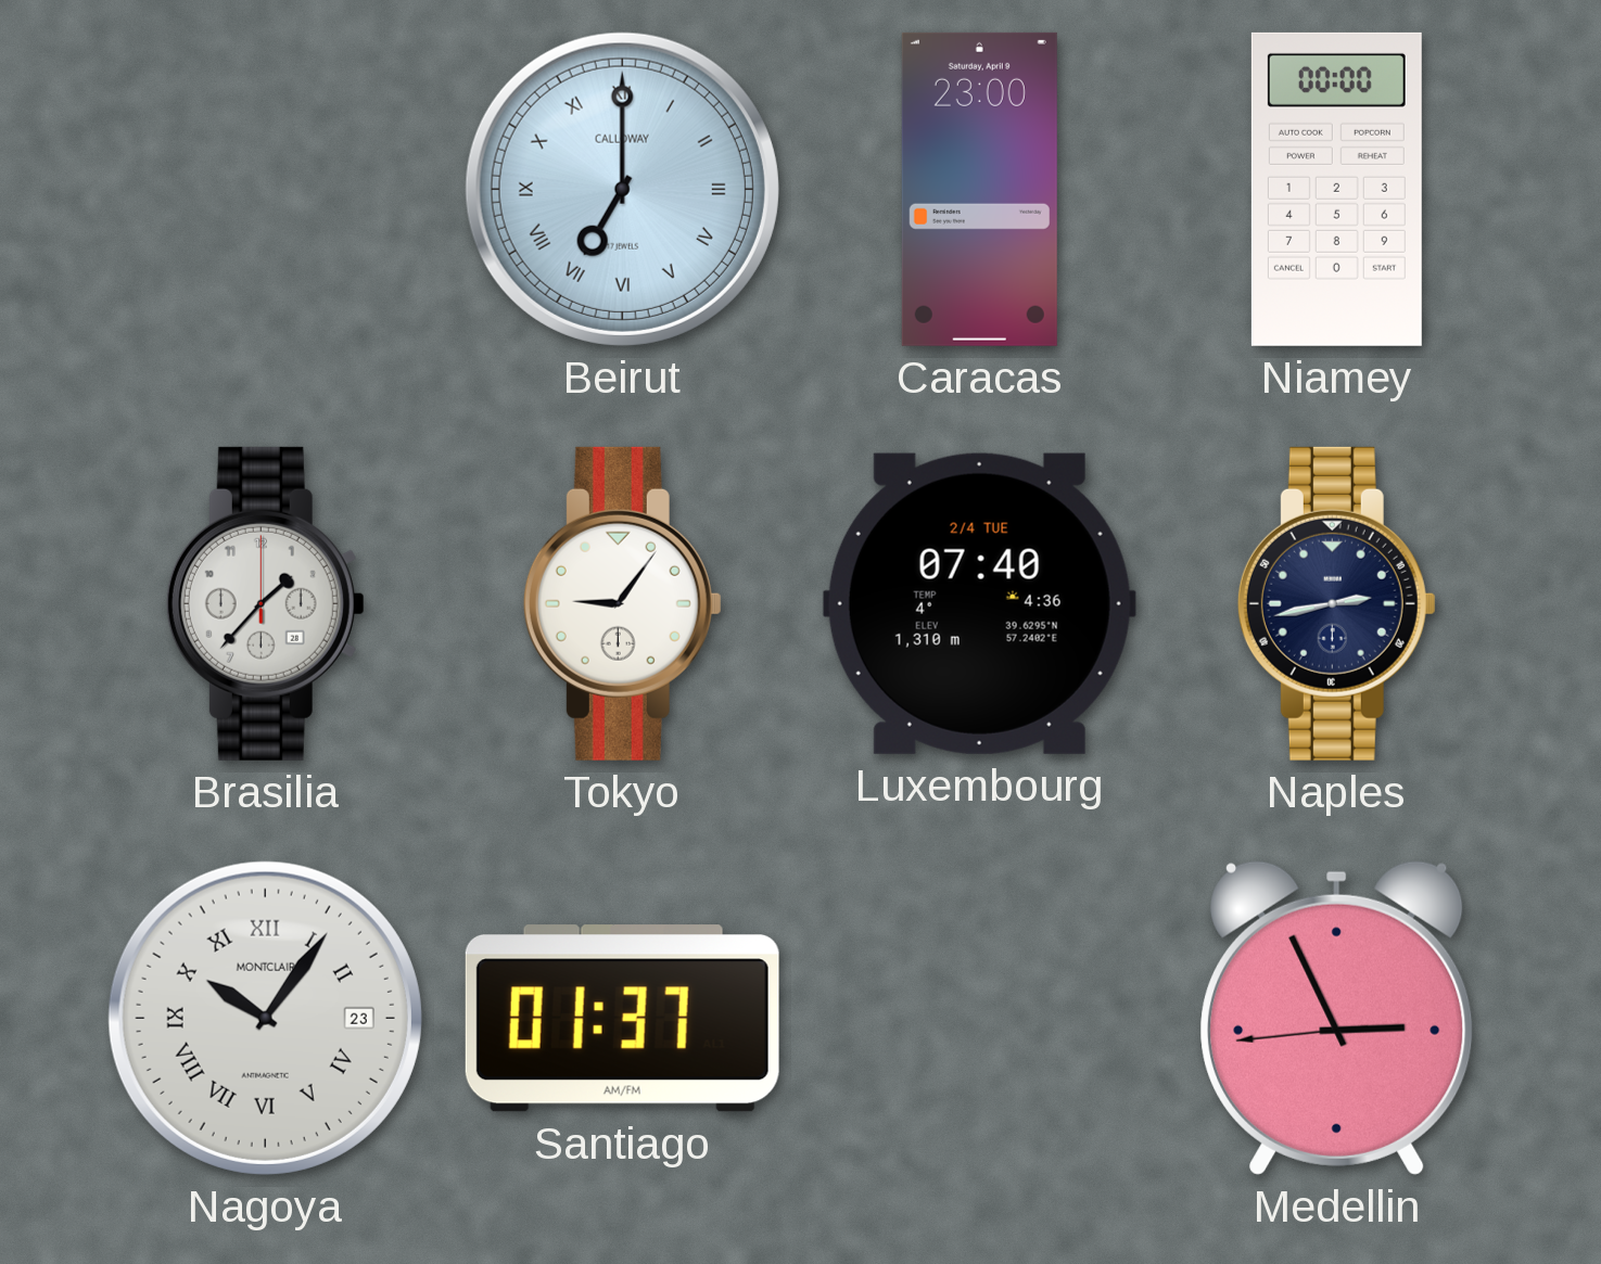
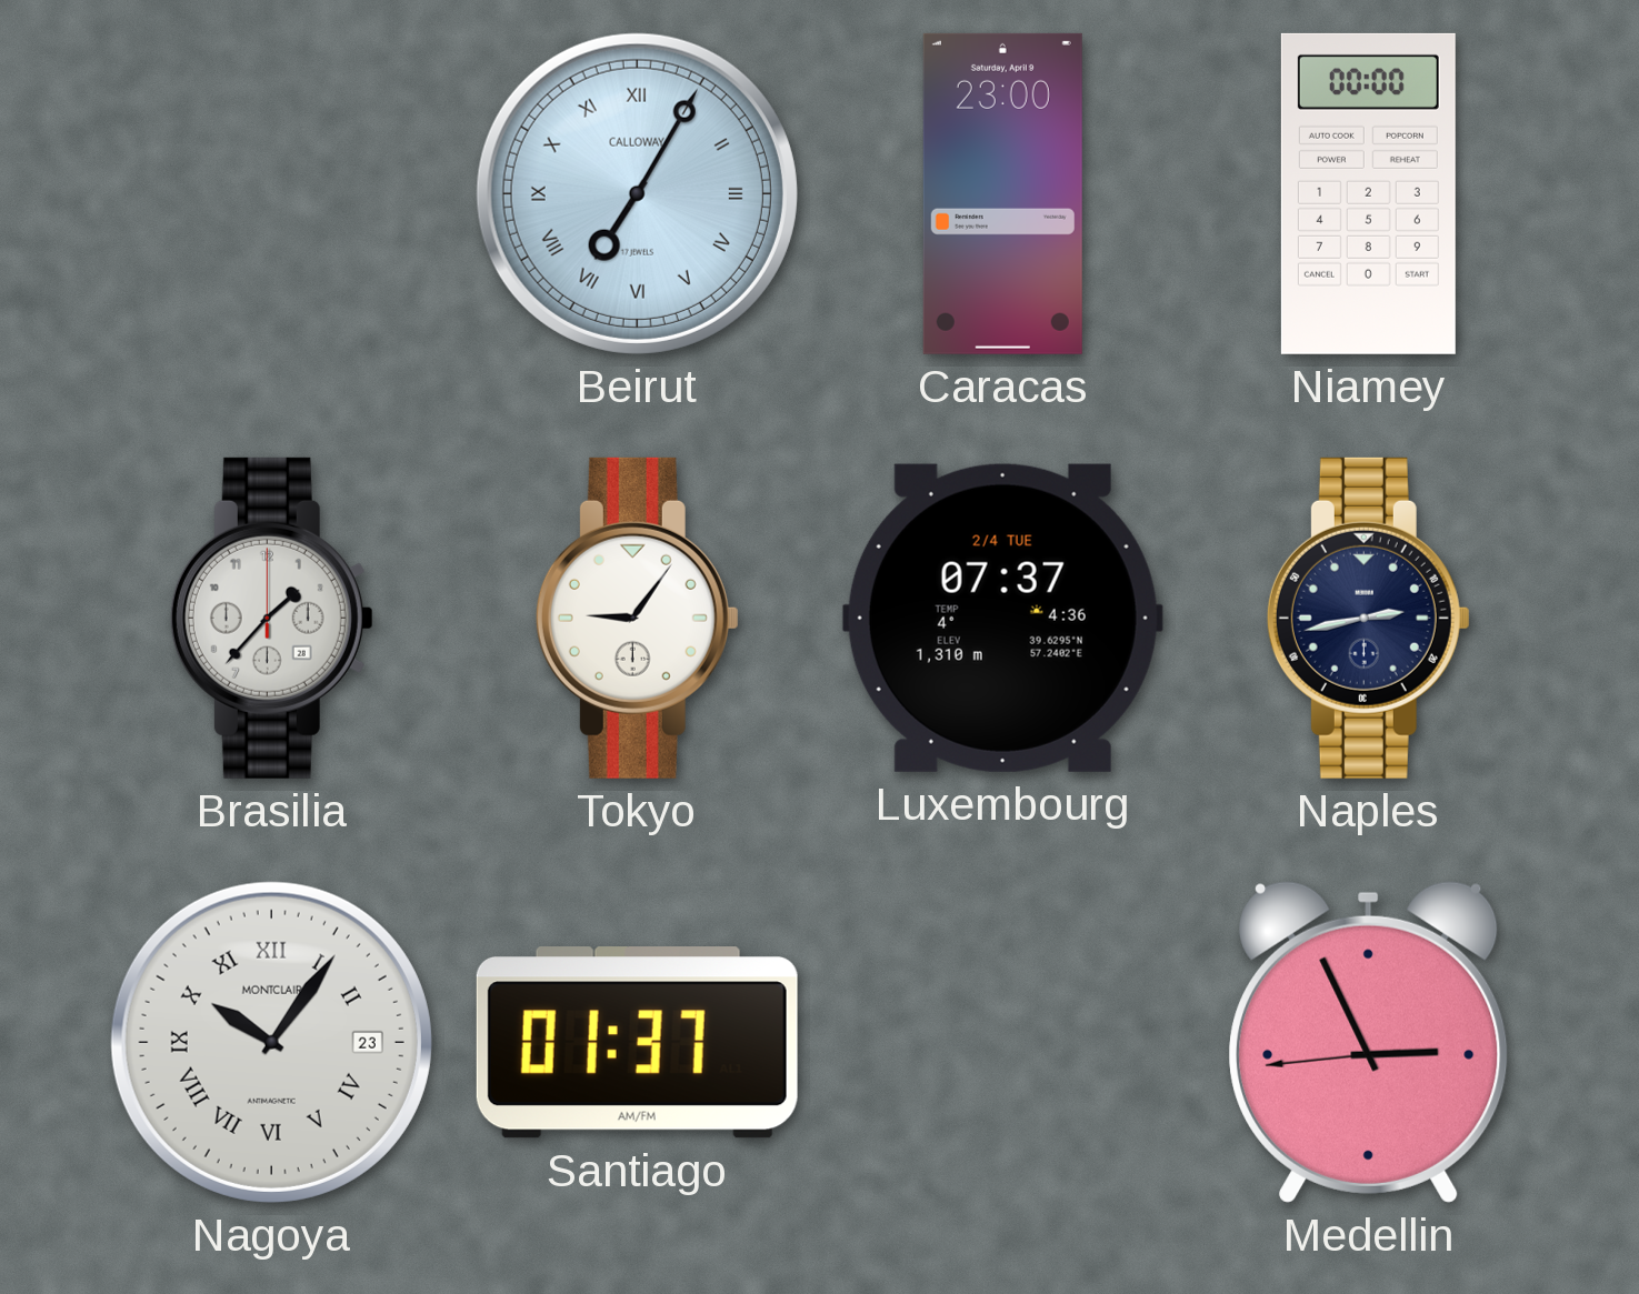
Beirut: 7:00 -> 7:05
Luxembourg: 07:40 -> 07:37
